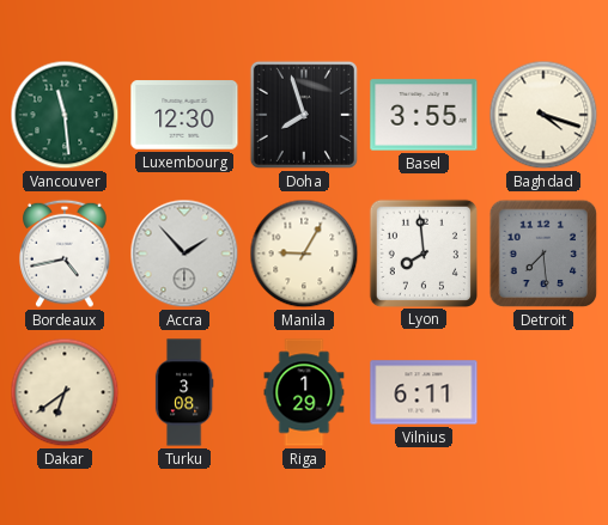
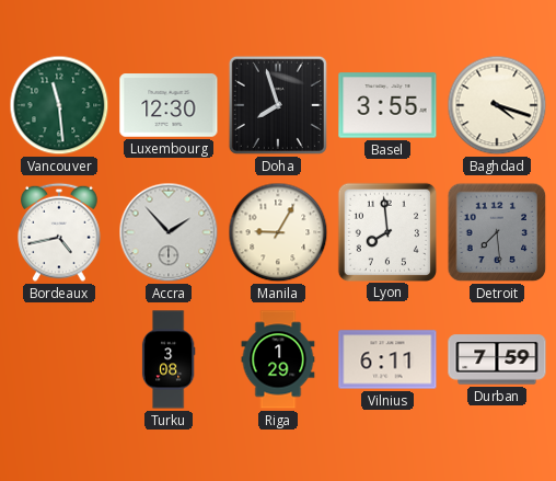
Dakar: 6:39 -> none
Durban: none -> 7:59
